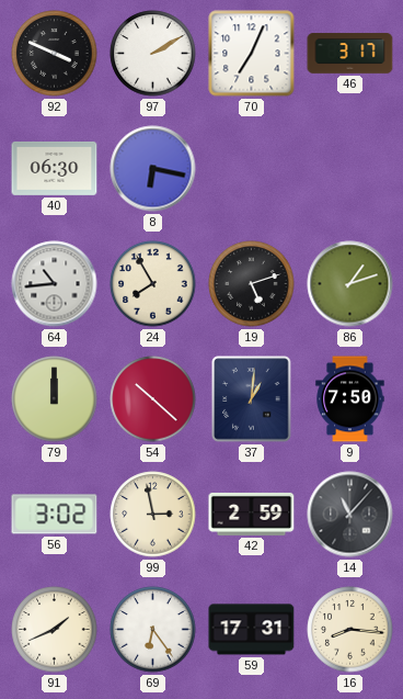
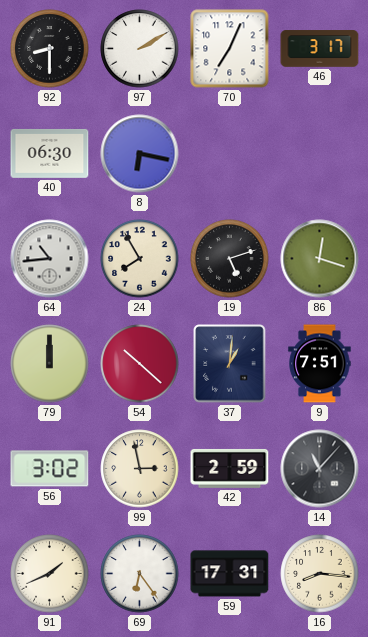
92: 3:49 -> 8:30
86: 1:12 -> 12:18
9: 7:50 -> 7:51
